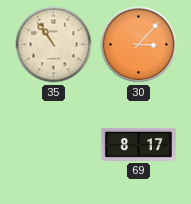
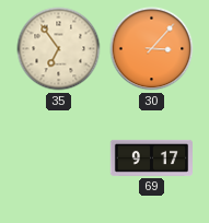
35: 10:54 -> 6:54
69: 8:17 -> 9:17
